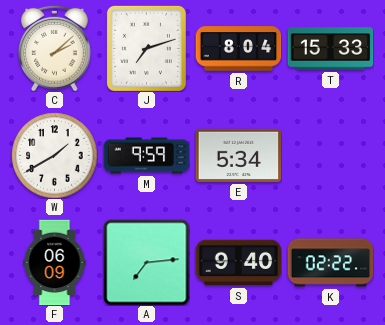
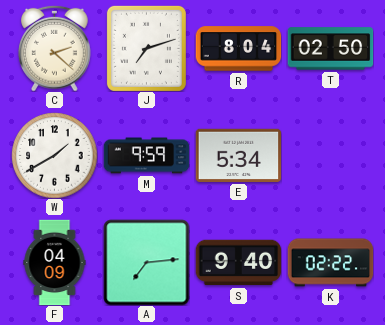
C: 2:08 -> 2:22
T: 15:33 -> 02:50
F: 06:09 -> 04:09
